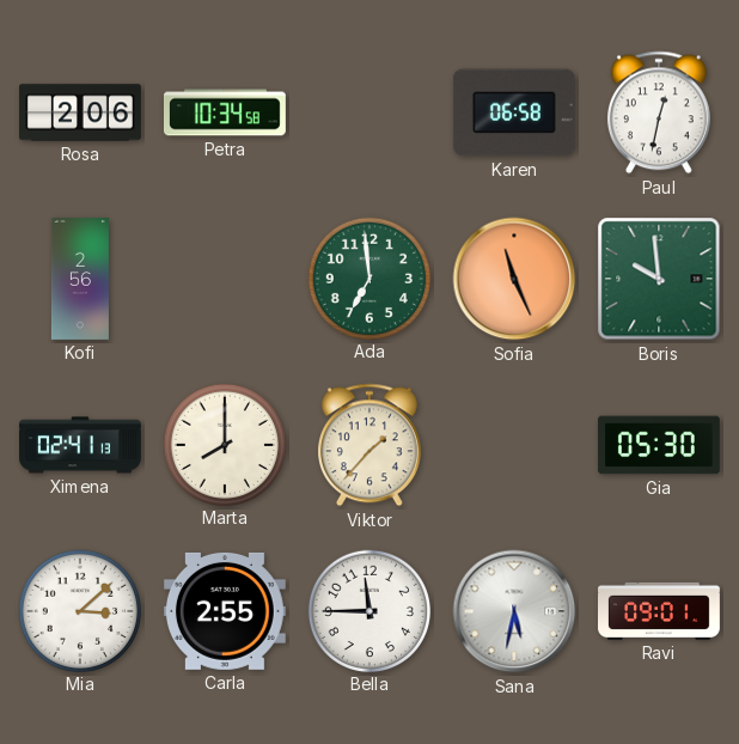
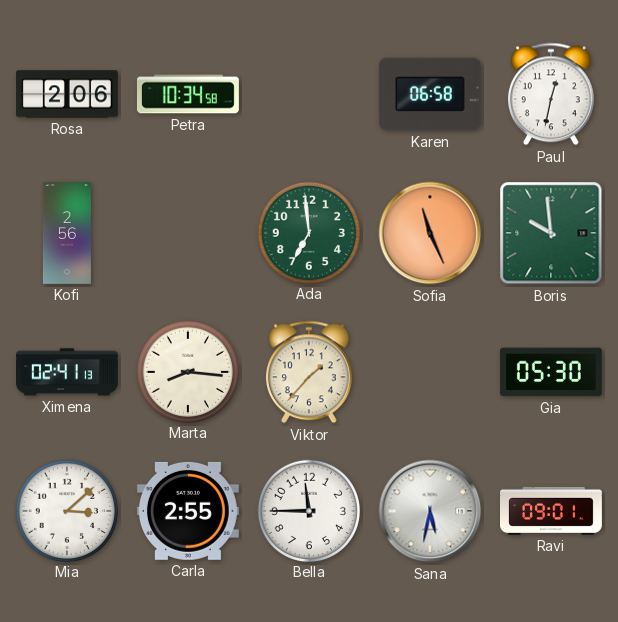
Marta: 8:00 -> 8:16
